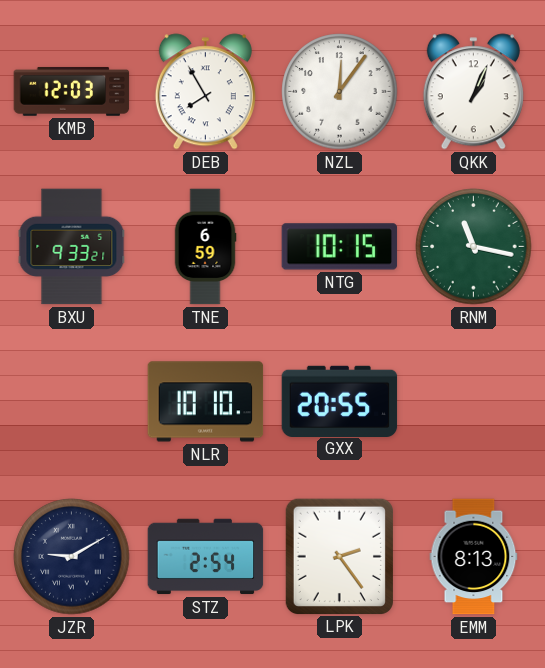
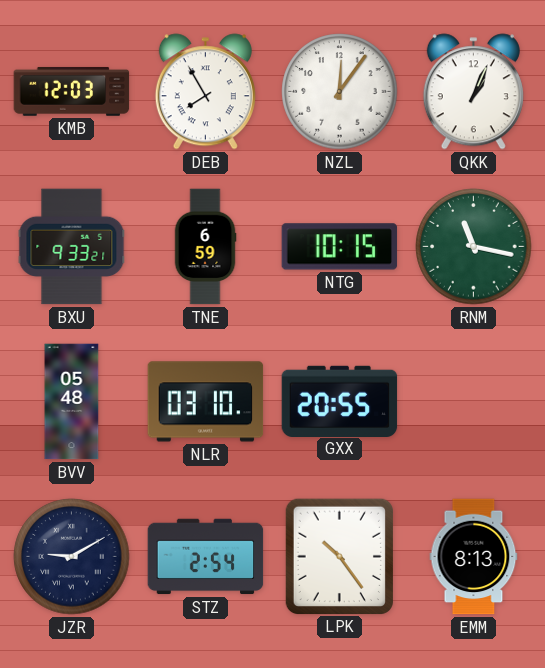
BVV: none -> 05:48
NLR: 10:10 -> 03:10
LPK: 2:24 -> 10:24
